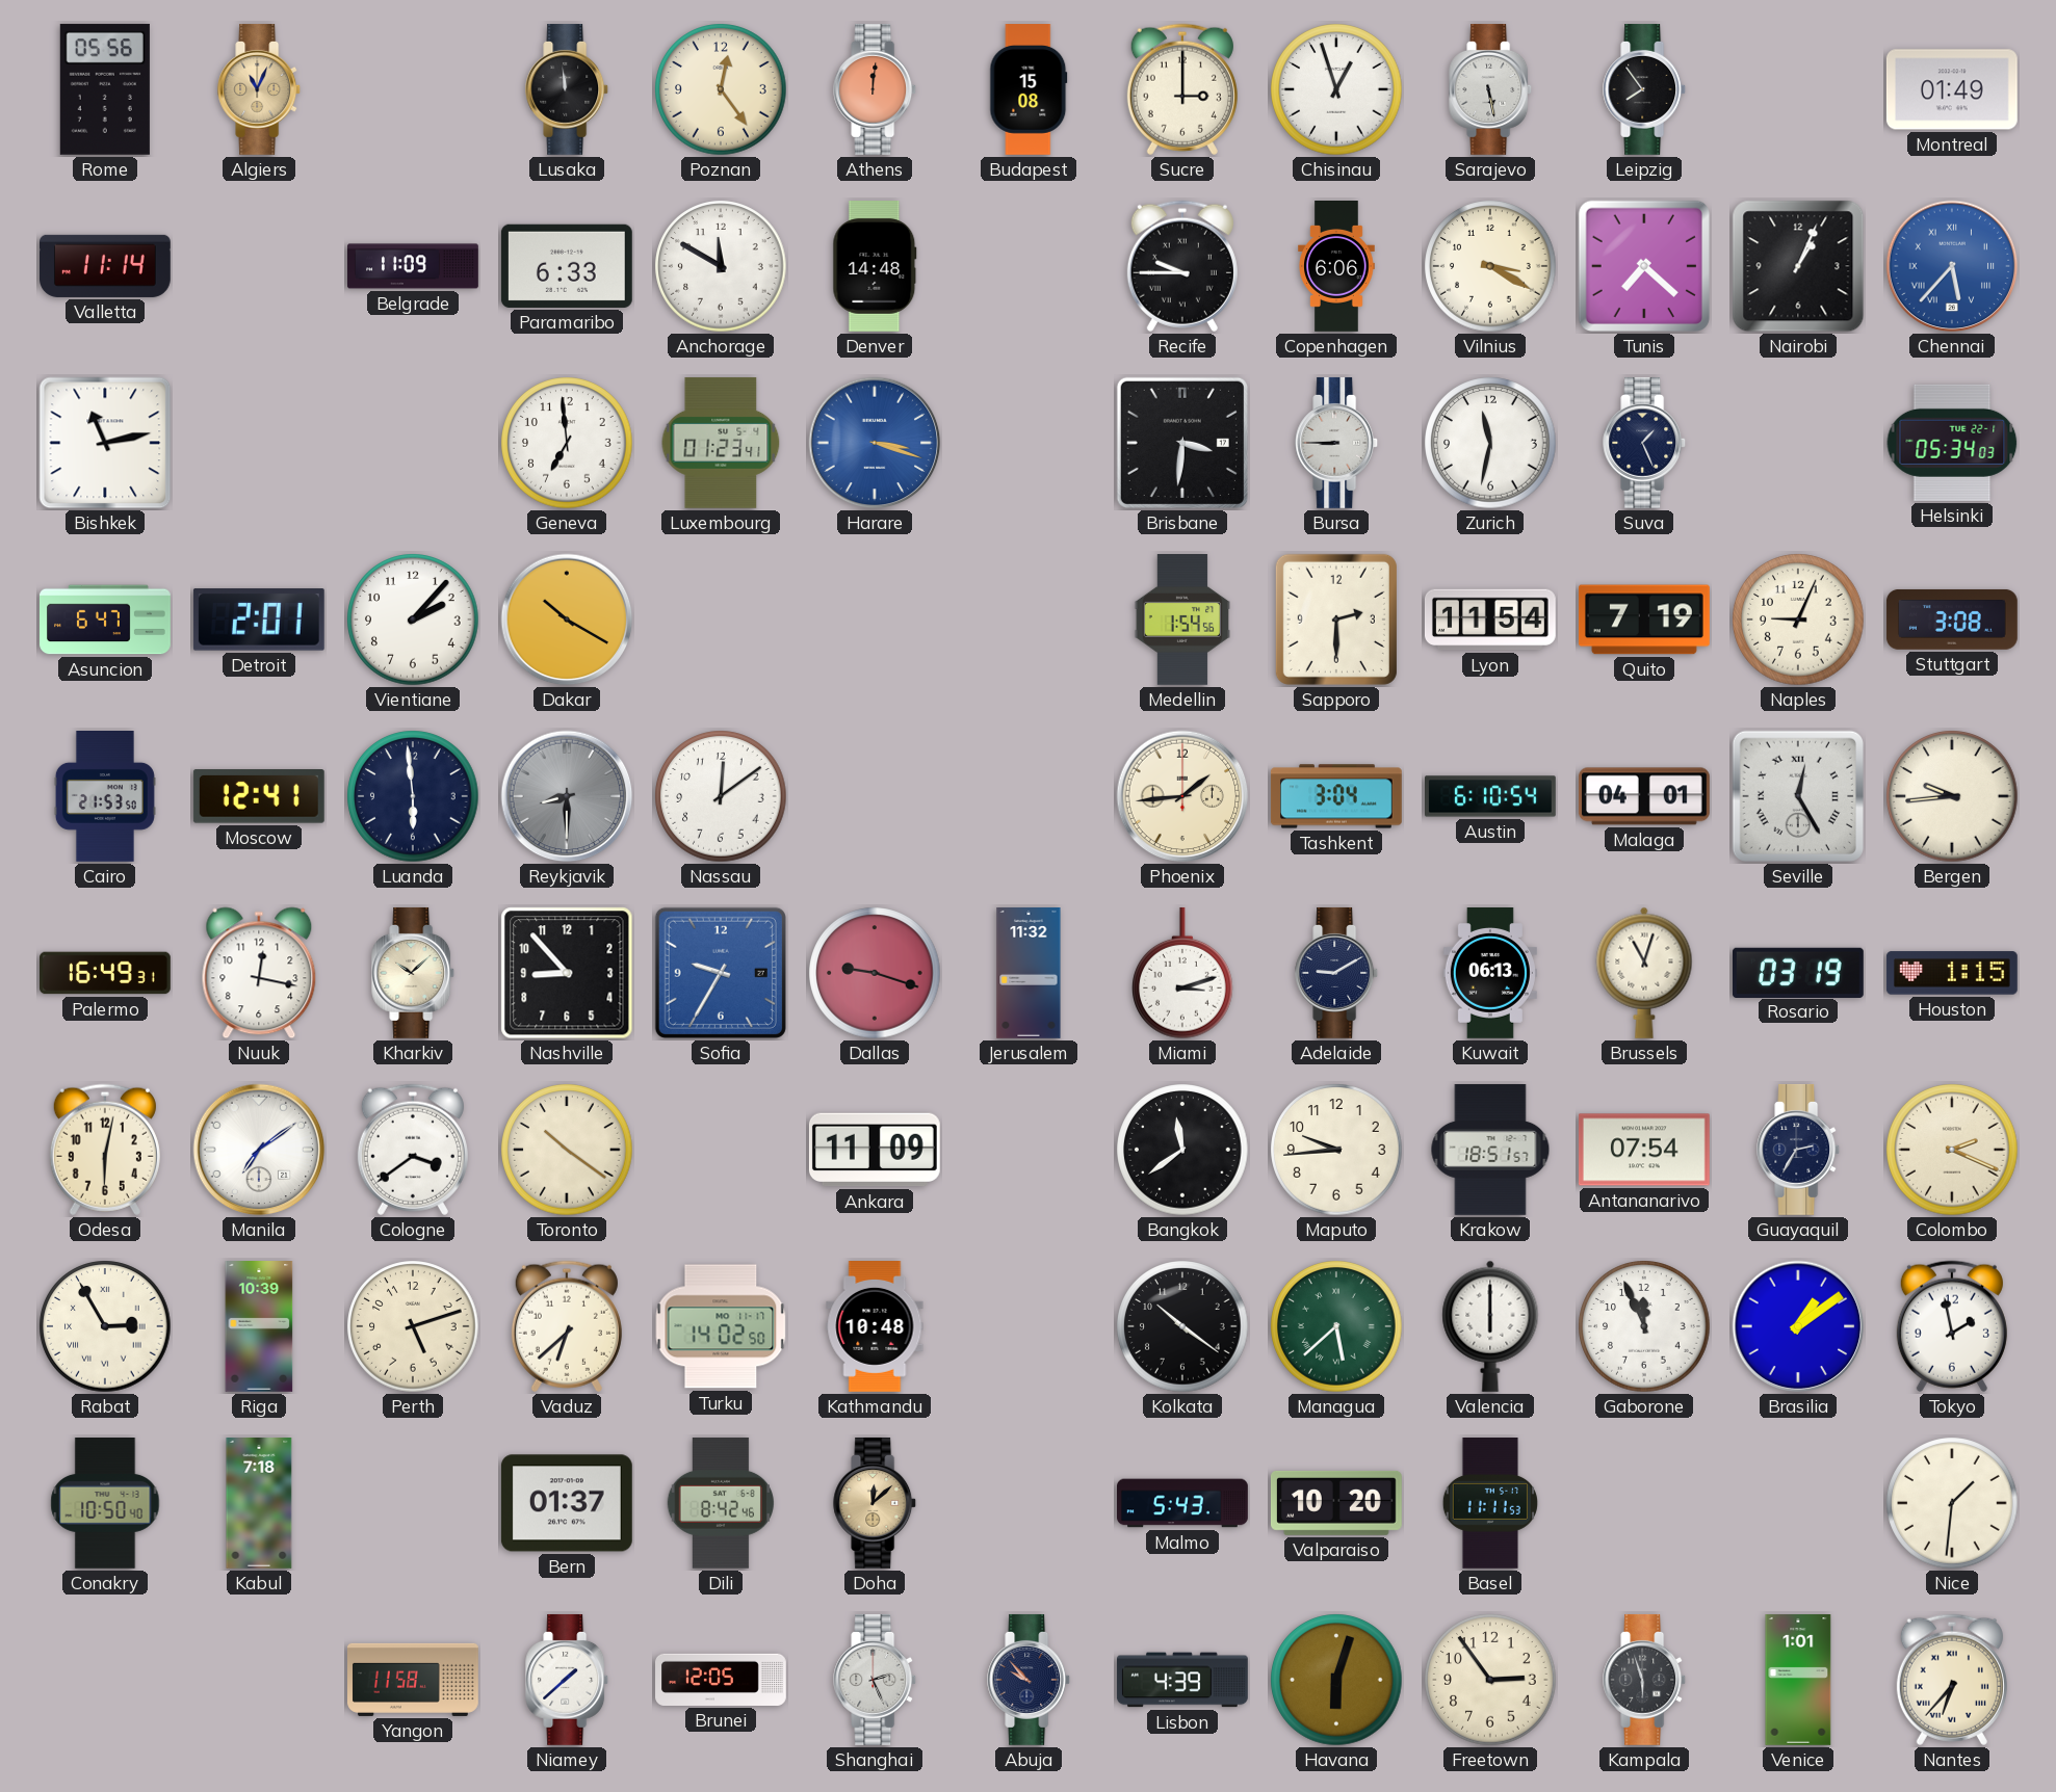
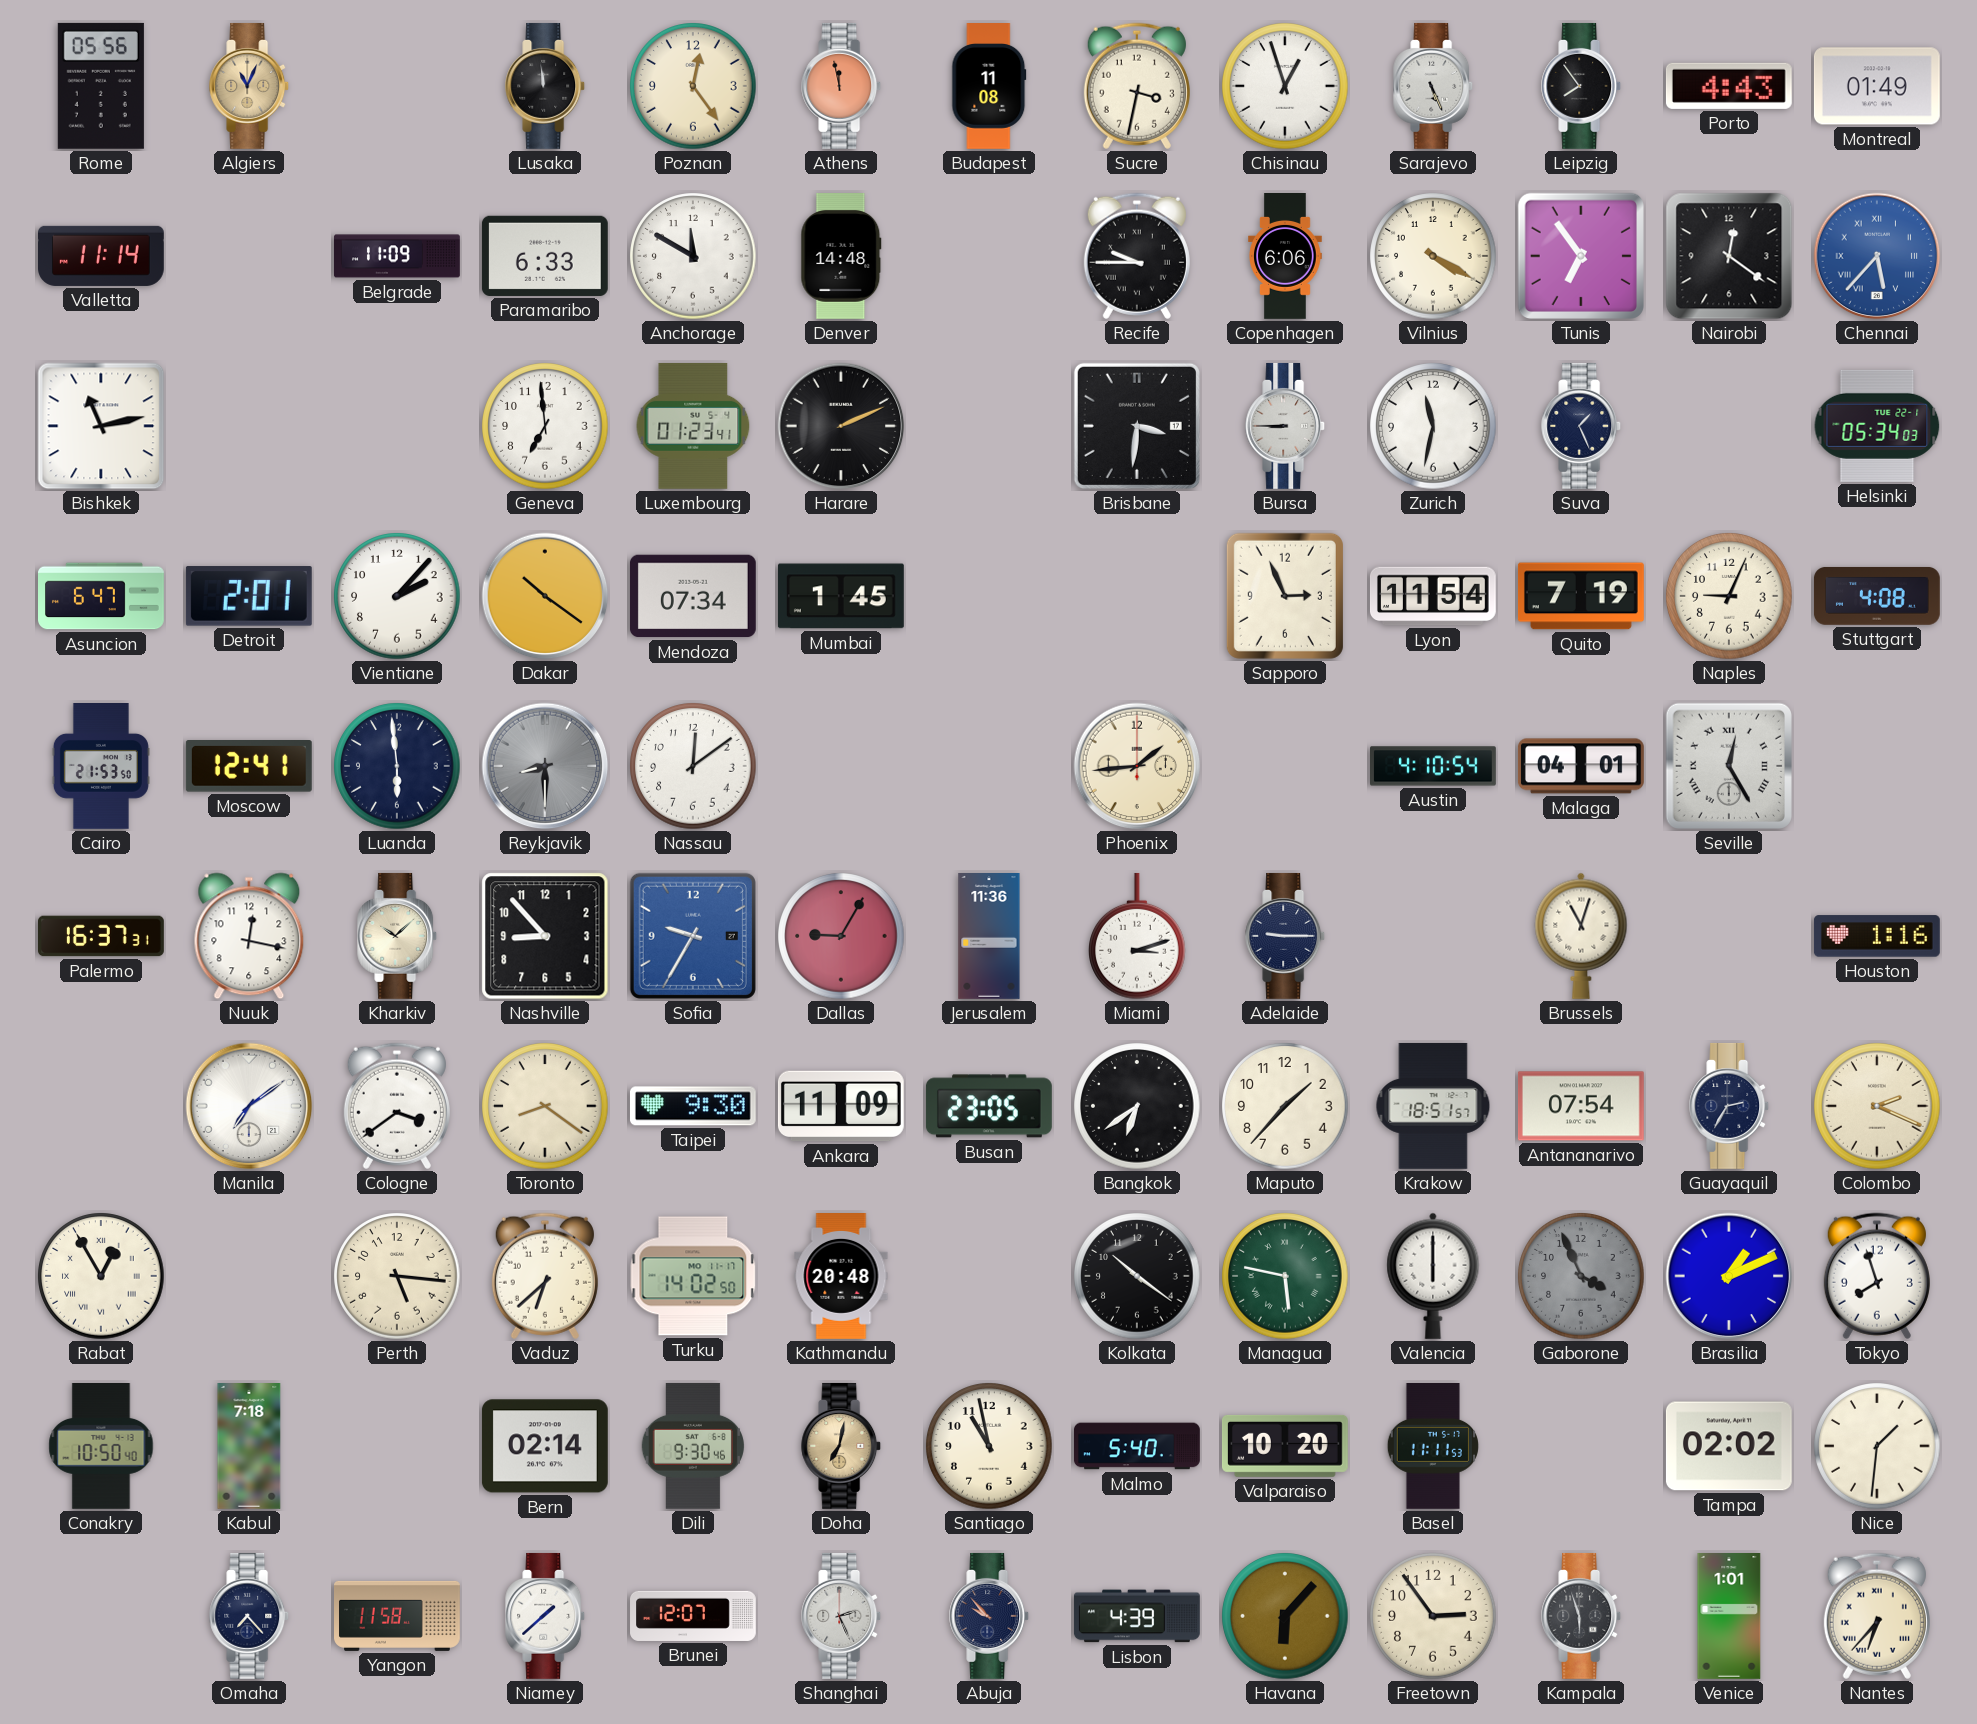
Athens: 12:01 -> 11:58
Budapest: 15:08 -> 11:08
Sucre: 3:00 -> 3:32
Sarajevo: 5:28 -> 5:26
Porto: none -> 4:43
Vilnius: 3:20 -> 4:20
Tunis: 7:22 -> 6:54
Nairobi: 1:04 -> 12:21
Harare: 3:18 -> 2:11
Harare dial: blue -> black
Dakar: 10:20 -> 10:21
Mendoza: none -> 07:34
Mumbai: none -> 1:45
Medellin: 1:54 -> none
Sapporo: 2:30 -> 2:56
Stuttgart: 3:08 -> 4:08
Tashkent: 3:04 -> none
Austin: 6:10 -> 4:10
Bergen: 9:44 -> none
Palermo: 16:49 -> 16:37
Dallas: 9:18 -> 9:05
Jerusalem: 11:32 -> 11:36
Adelaide: 9:10 -> 9:15
Kuwait: 06:13 -> none
Rosario: 03:19 -> none
Houston: 1:15 -> 1:16
Odesa: 6:02 -> none
Toronto: 10:21 -> 8:21
Taipei: none -> 9:30
Busan: none -> 23:05
Bangkok: 11:39 -> 6:39
Maputo: 9:44 -> 1:37
Rabat: 2:55 -> 12:55
Riga: 10:39 -> none
Perth: 5:12 -> 5:16
Kathmandu: 10:48 -> 20:48
Managua: 5:38 -> 5:47
Gaborone: 11:56 -> 3:56
Gaborone dial: white -> grey
Brasilia: 1:09 -> 1:11
Tokyo: 1:58 -> 7:57
Bern: 01:37 -> 02:14
Dili: 8:42 -> 9:30
Doha: 12:08 -> 7:02
Santiago: none -> 10:58
Malmo: 5:43 -> 5:40
Tampa: none -> 02:02
Omaha: none -> 7:23
Brunei: 12:05 -> 12:07
Havana: 6:03 -> 6:07
